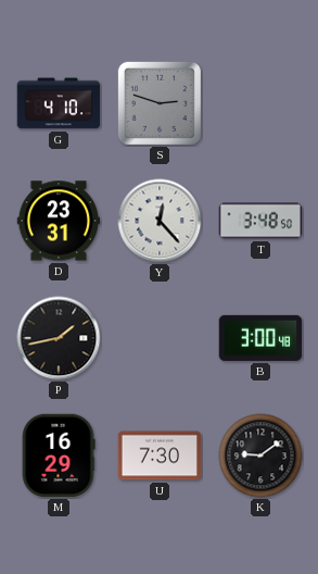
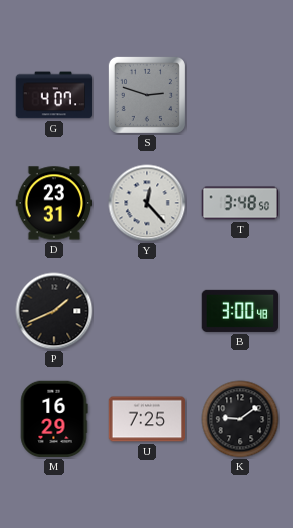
G: 4:10 -> 4:07
P: 1:43 -> 1:41
U: 7:30 -> 7:25
